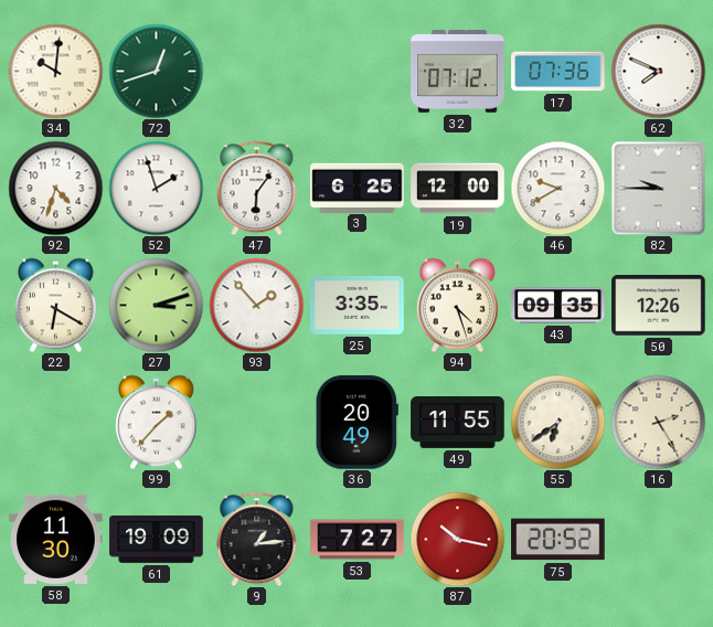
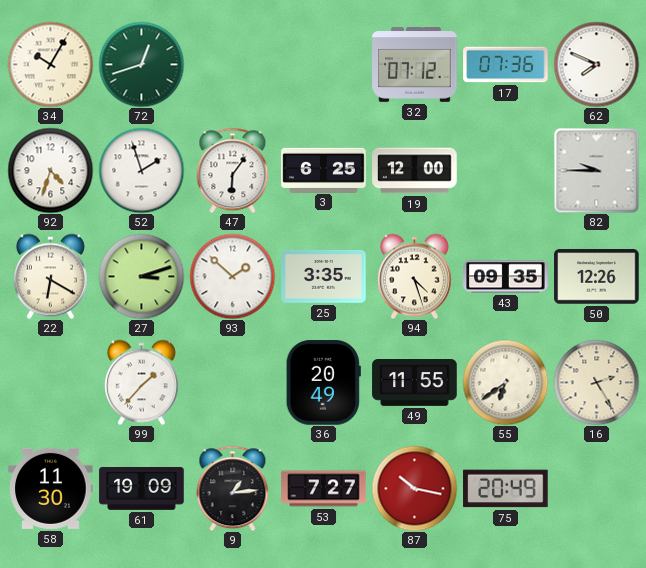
34: 10:01 -> 10:05
46: 9:40 -> none
93: 1:53 -> 1:52
75: 20:52 -> 20:49
